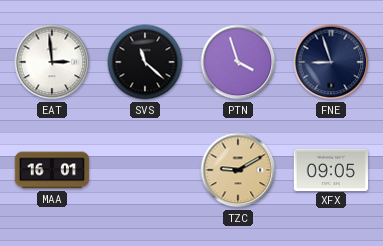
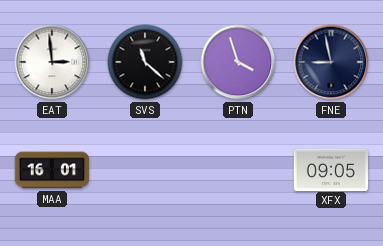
FNE: 8:57 -> 8:58
TZC: 9:10 -> none
